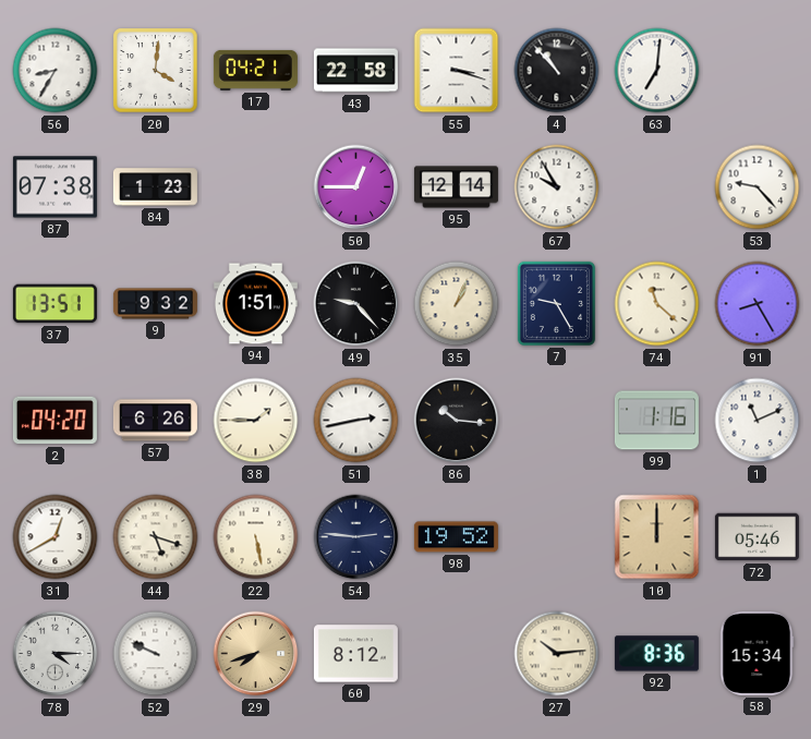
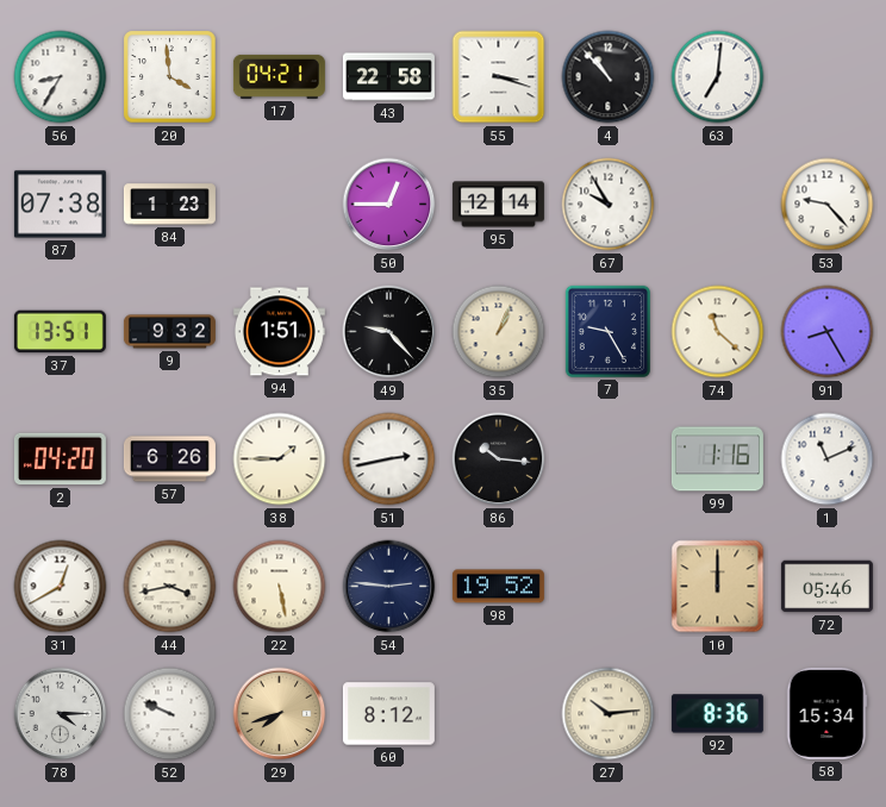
20: 4:01 -> 3:59
44: 5:18 -> 3:43
